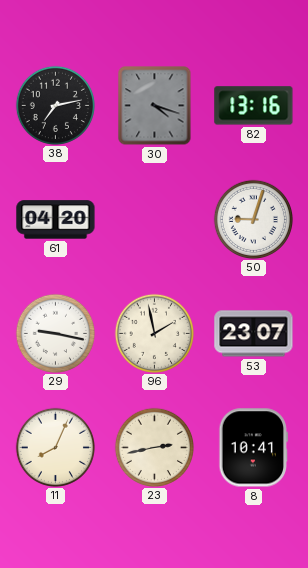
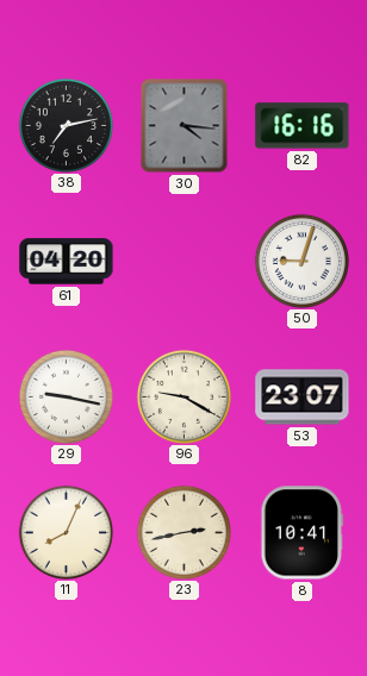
30: 4:18 -> 4:16
82: 13:16 -> 16:16
96: 1:58 -> 9:20
